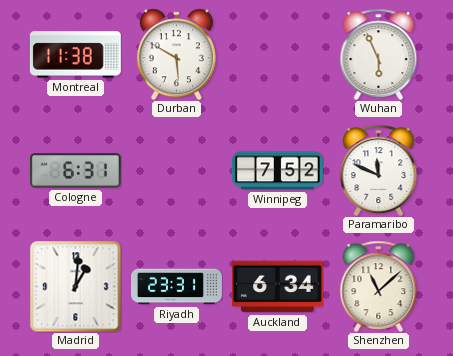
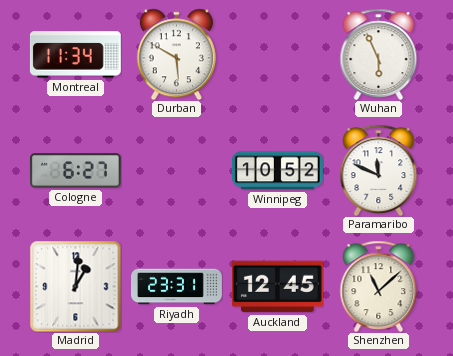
Montreal: 11:38 -> 11:34
Cologne: 6:31 -> 6:27
Winnipeg: 7:52 -> 10:52
Auckland: 6:34 -> 12:45
